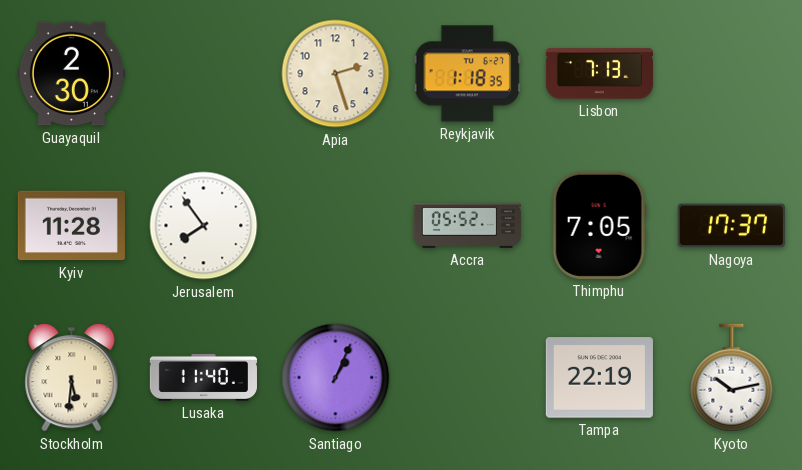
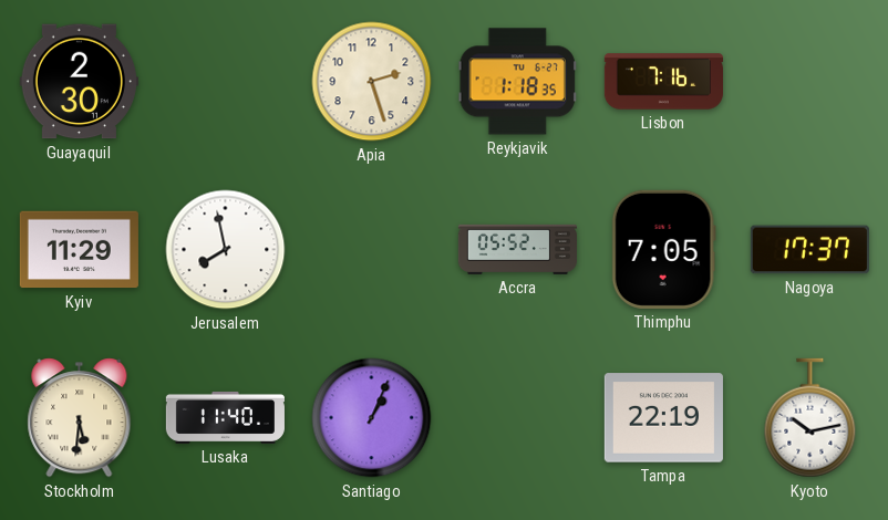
Lisbon: 7:13 -> 7:16
Kyiv: 11:28 -> 11:29
Jerusalem: 7:54 -> 7:58
